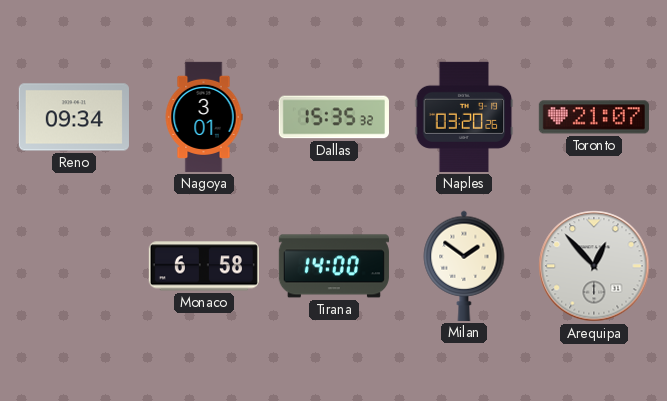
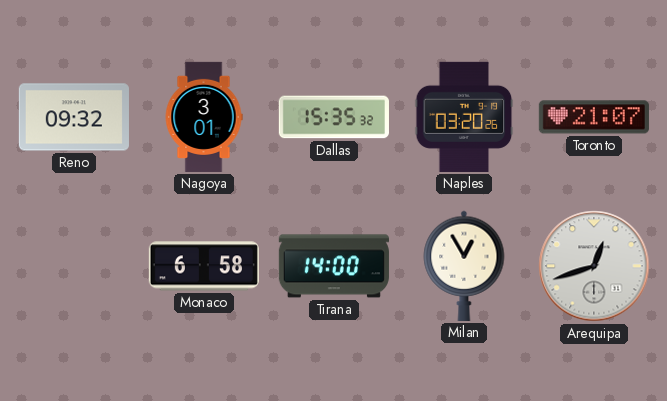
Reno: 09:34 -> 09:32
Milan: 1:51 -> 12:55
Arequipa: 12:53 -> 12:42
